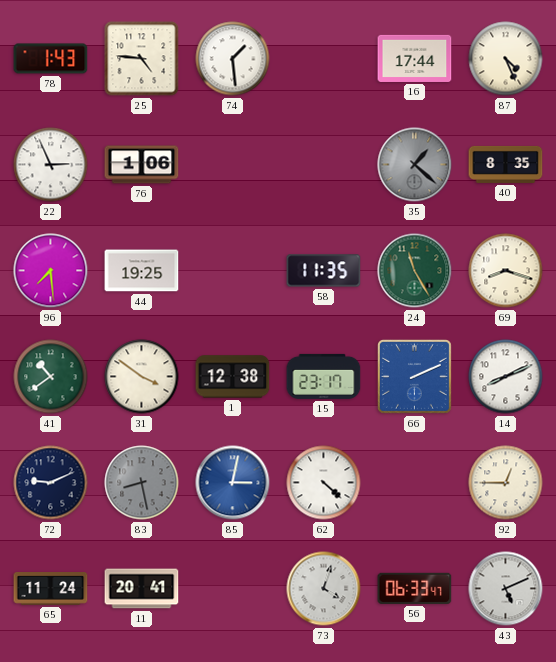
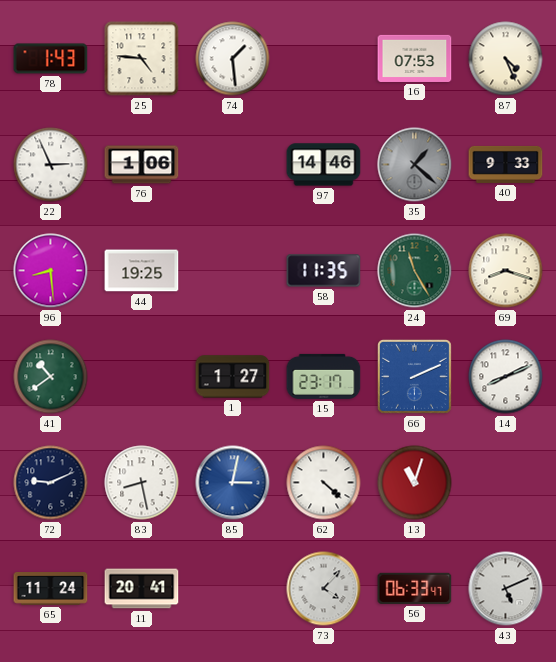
16: 17:44 -> 07:53
97: none -> 14:46
40: 8:35 -> 9:33
96: 7:29 -> 8:29
31: 3:51 -> none
1: 12:38 -> 1:27
83 dial: grey -> white
13: none -> 11:03
92: 12:45 -> none
73: 4:03 -> 4:07
